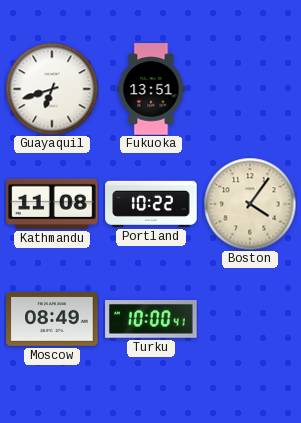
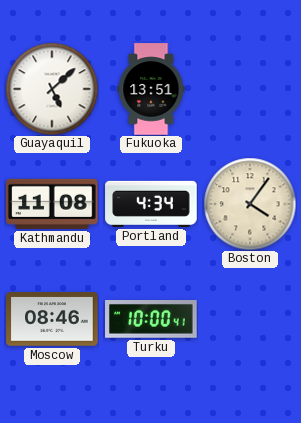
Guayaquil: 6:42 -> 5:08
Portland: 10:22 -> 4:34
Moscow: 08:49 -> 08:46
